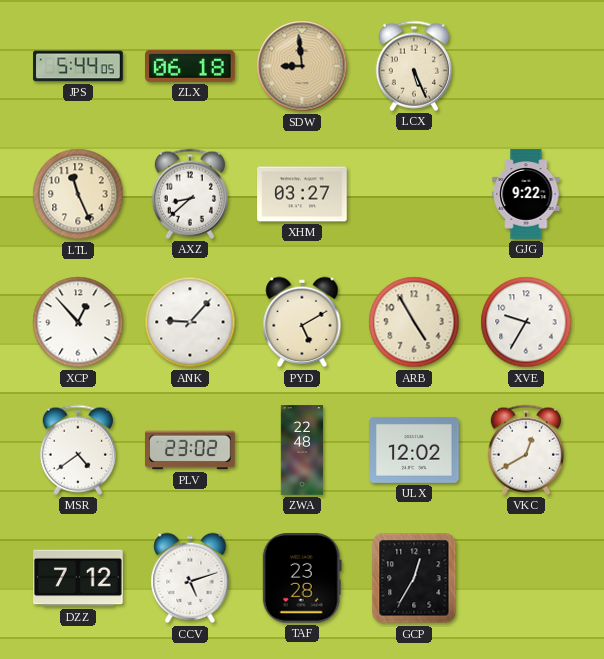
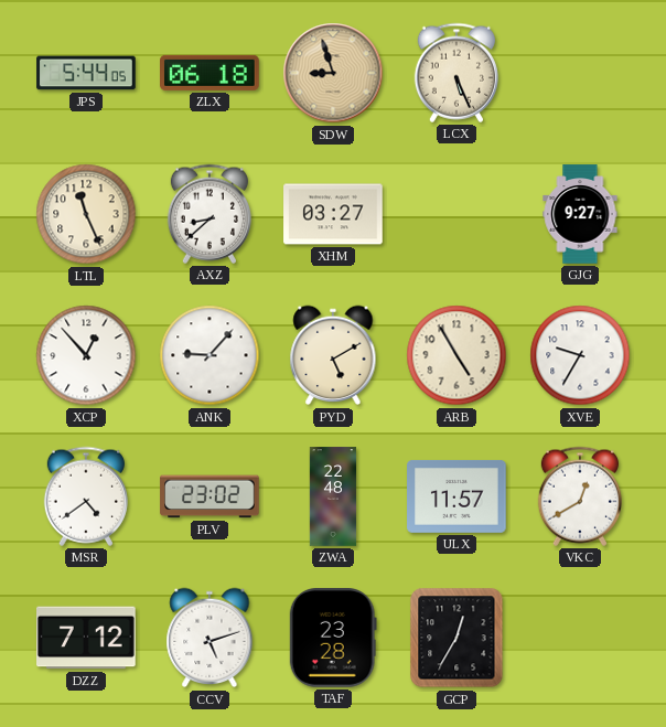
SDW: 8:59 -> 8:57
GJG: 9:22 -> 9:27
ULX: 12:02 -> 11:57
